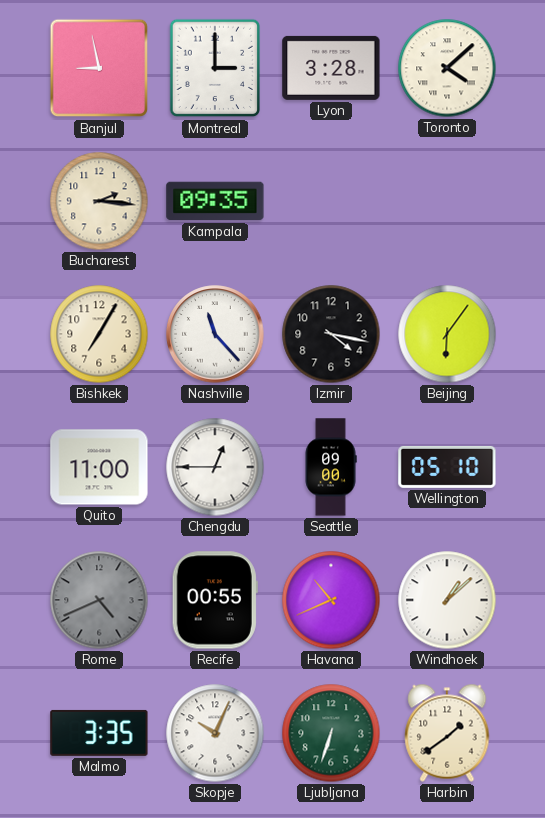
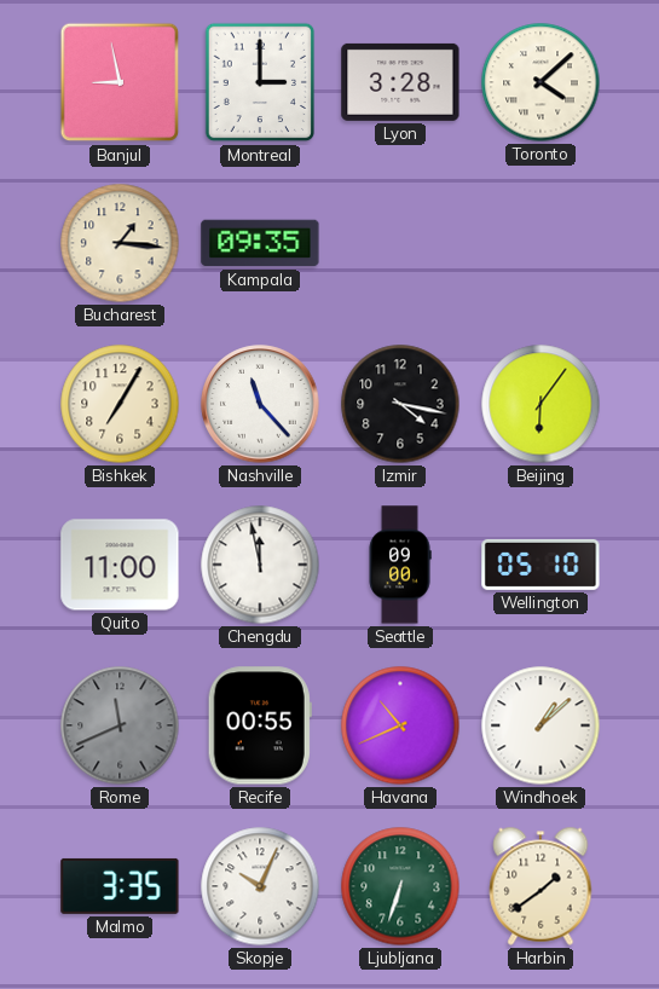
Bucharest: 2:16 -> 1:16
Chengdu: 12:45 -> 11:58
Rome: 4:41 -> 11:41
